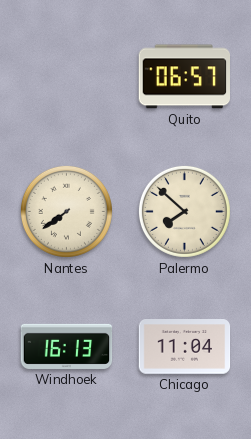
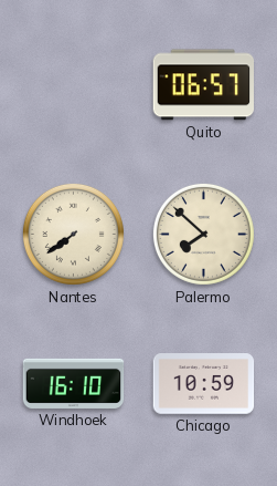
Windhoek: 16:13 -> 16:10
Chicago: 11:04 -> 10:59
